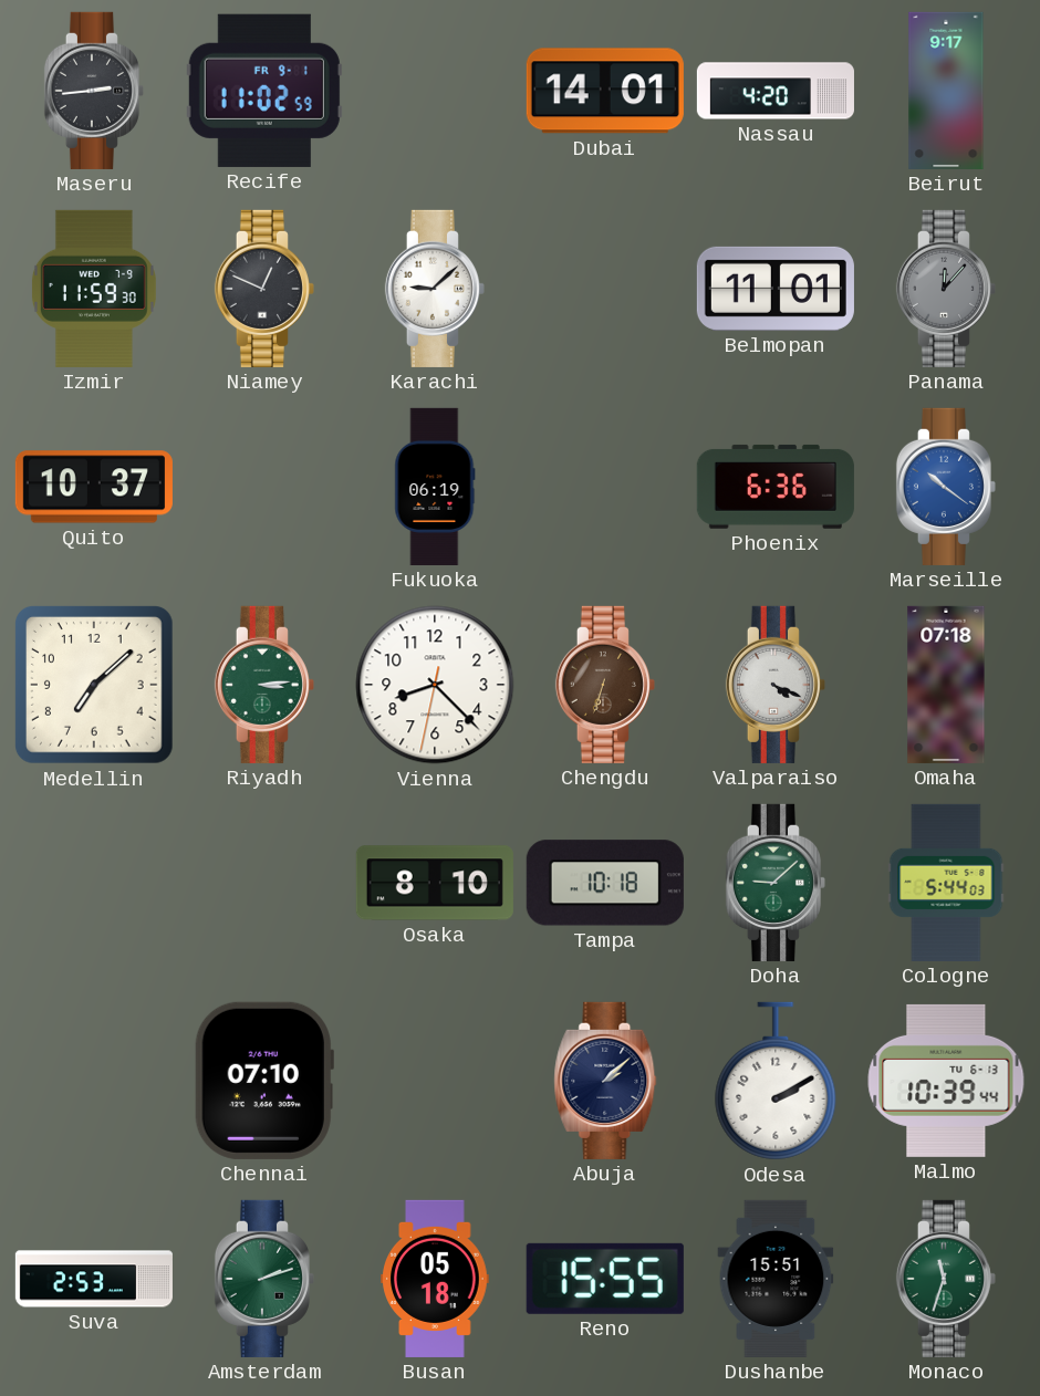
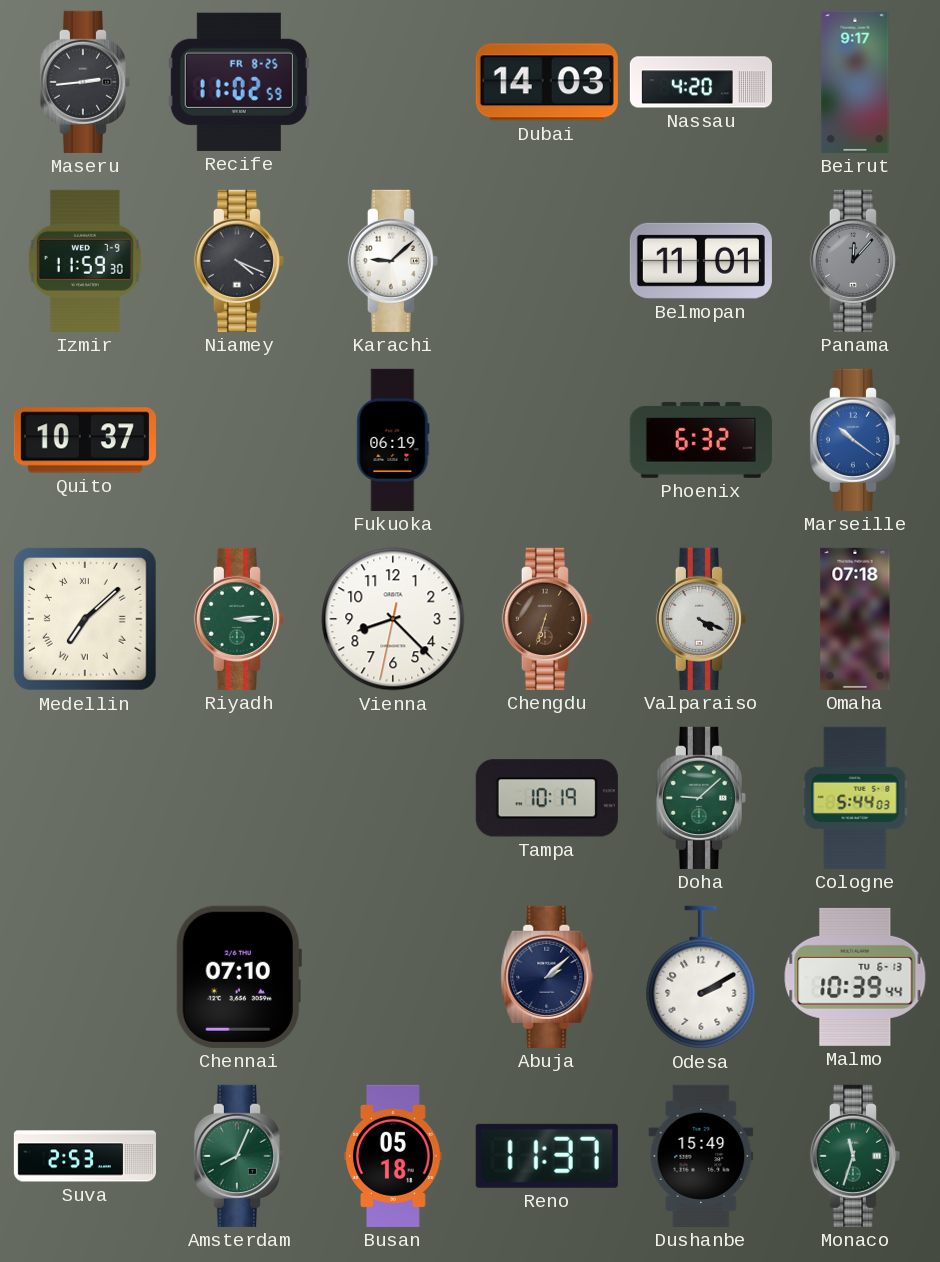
Recife date: FR 9-1 -> FR 8-25
Dubai: 14:01 -> 14:03
Niamey: 12:49 -> 4:19
Phoenix: 6:36 -> 6:32
Medellin numerals: Arabic -> Roman
Osaka: 8:10 -> none
Tampa: 10:18 -> 10:19
Amsterdam: 2:12 -> 8:04
Reno: 15:55 -> 11:37
Dushanbe: 15:51 -> 15:49
